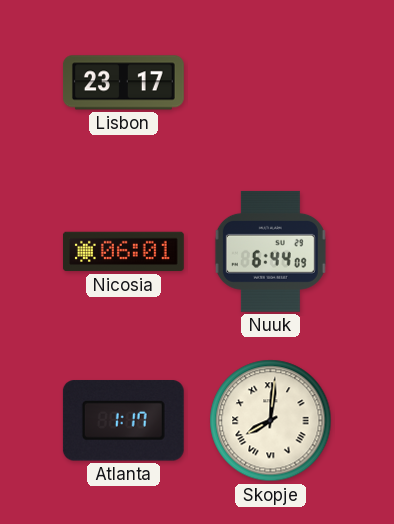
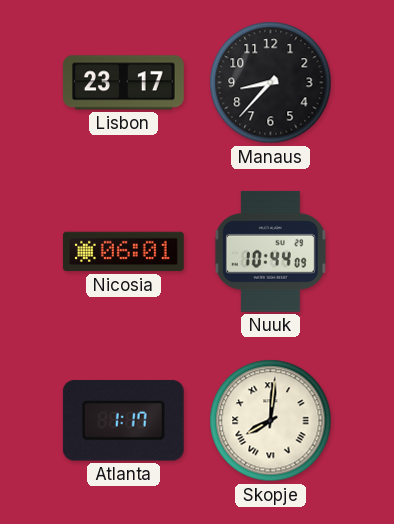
Manaus: none -> 8:37
Nuuk: 6:44 -> 10:44
